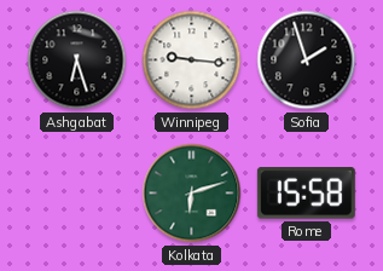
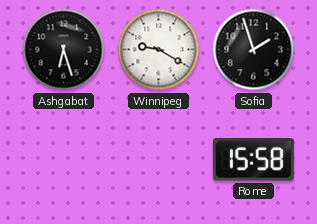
Winnipeg: 9:16 -> 9:20
Kolkata: 6:12 -> none
